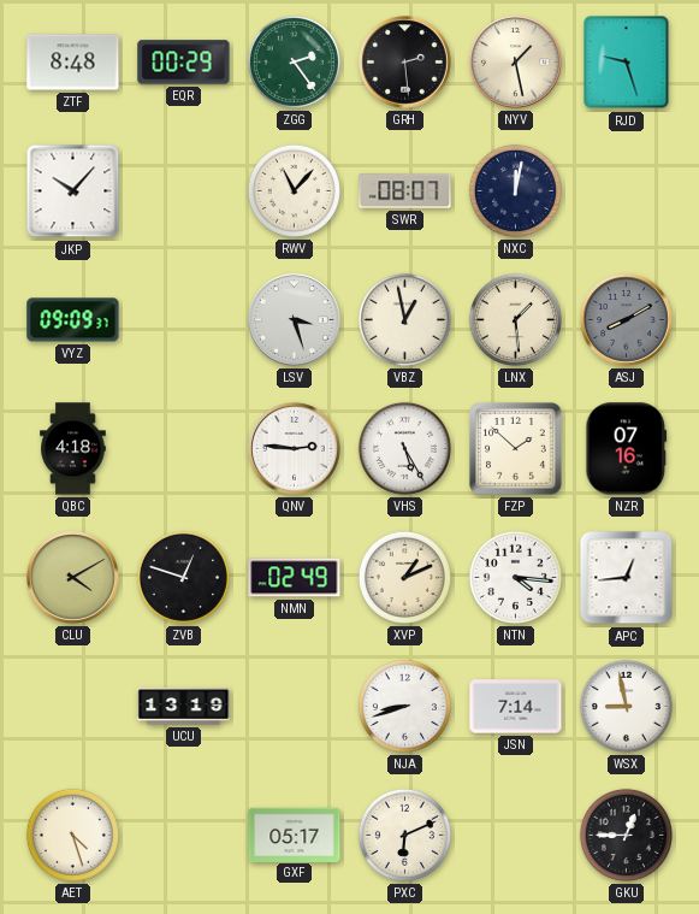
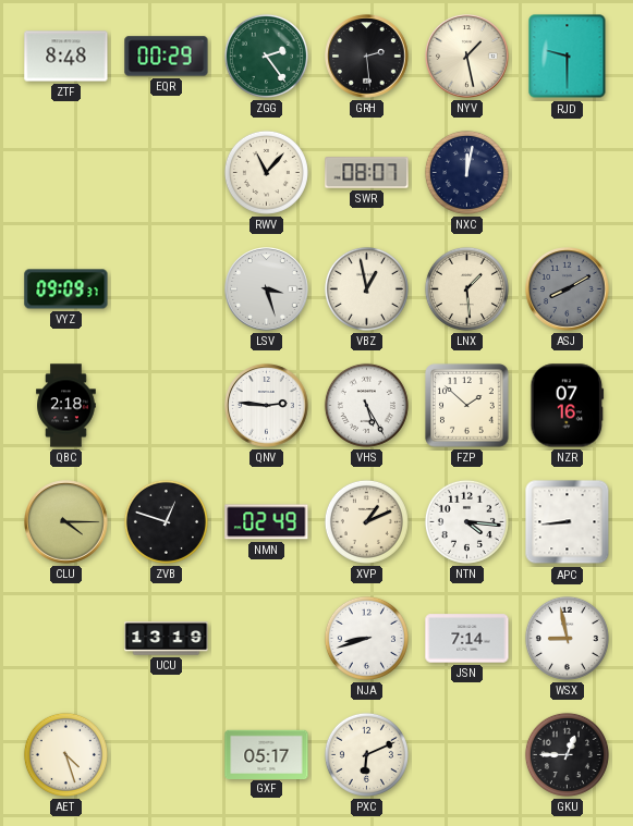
RJD: 9:27 -> 9:30
JKP: 10:07 -> none
QBC: 4:18 -> 2:18
CLU: 4:10 -> 4:15
APC: 12:44 -> 8:44
